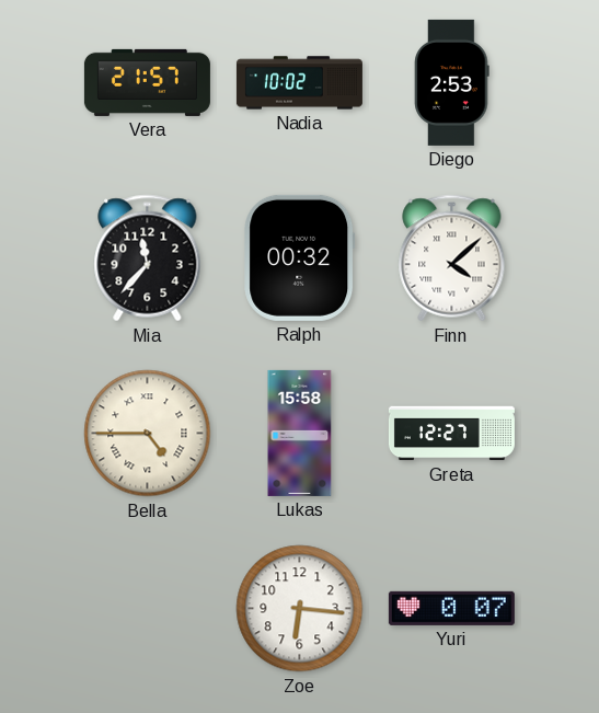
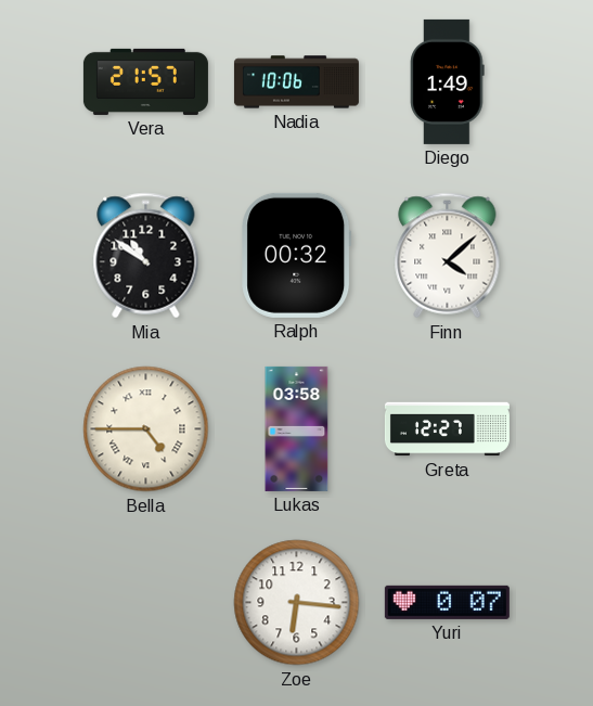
Nadia: 10:02 -> 10:06
Diego: 2:53 -> 1:49
Mia: 11:37 -> 10:51
Lukas: 15:58 -> 03:58
